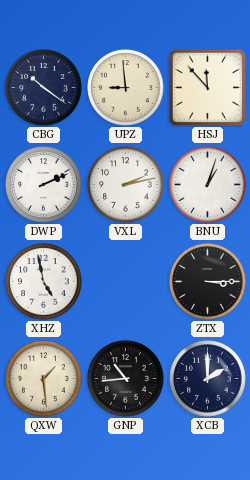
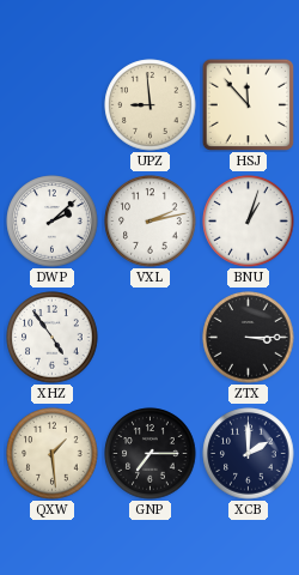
CBG: 10:21 -> none
DWP: 2:11 -> 2:08
XHZ: 4:58 -> 4:54
GNP: 10:44 -> 7:15
